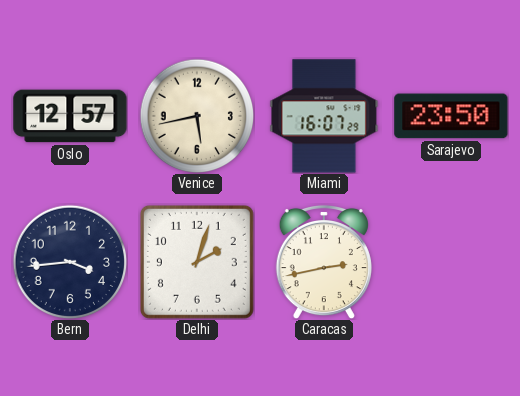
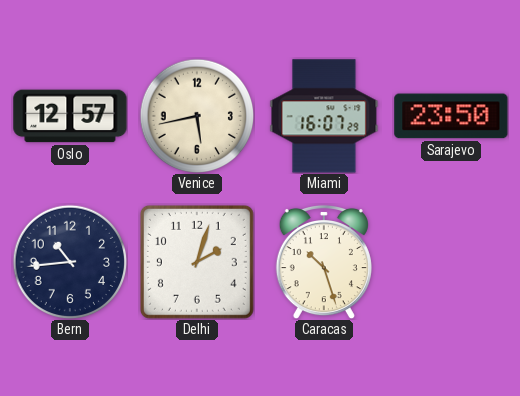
Bern: 3:44 -> 10:44
Caracas: 2:43 -> 10:27
